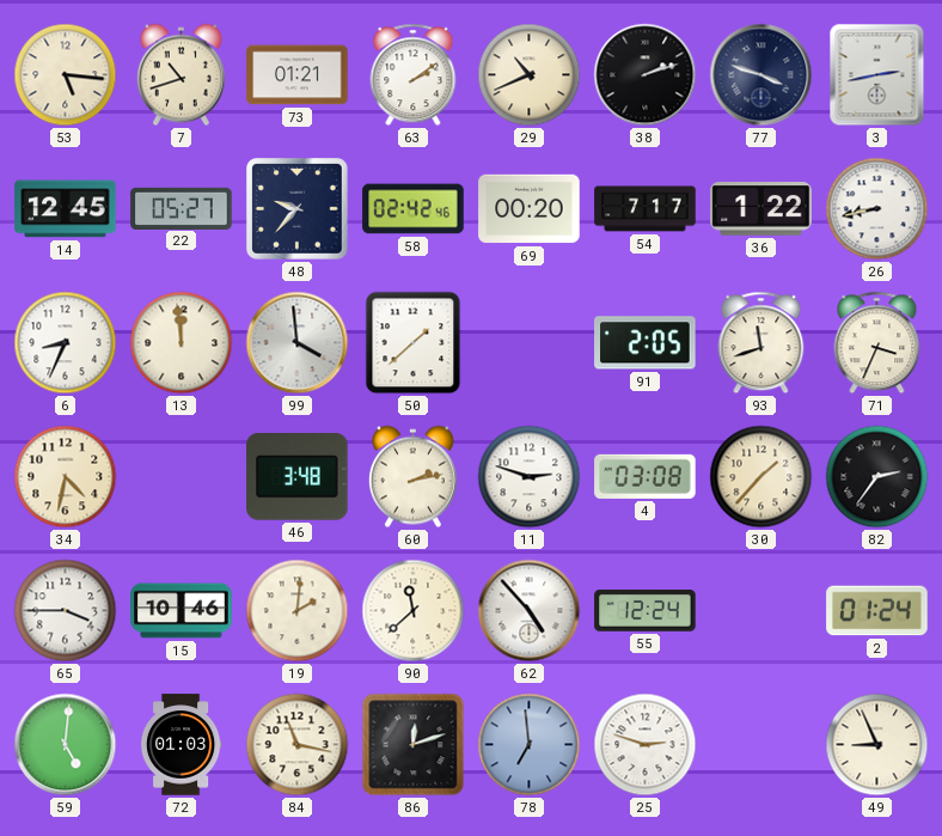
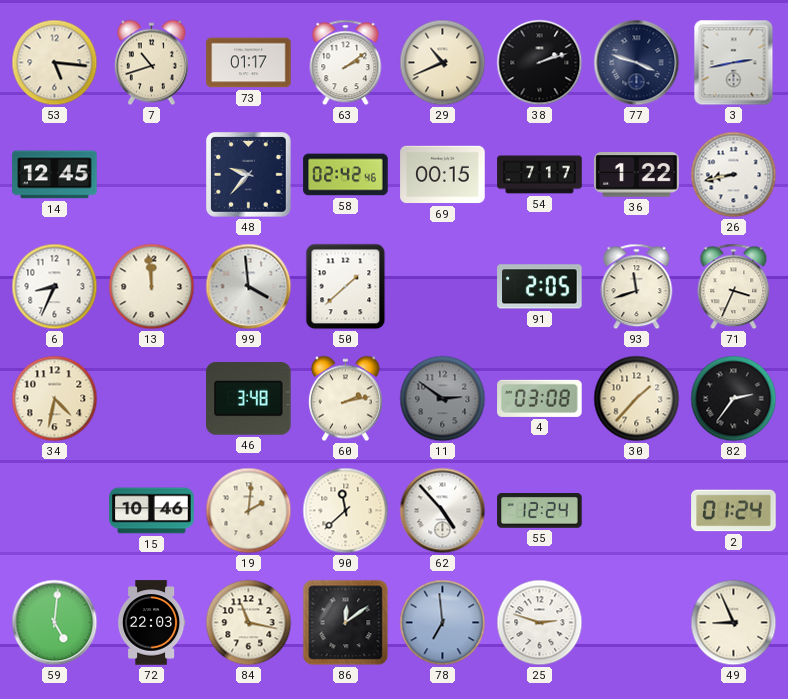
73: 01:21 -> 01:17
22: 05:27 -> none
69: 00:20 -> 00:15
11: 2:48 -> 2:51
11 dial: white -> grey
65: 3:45 -> none
72: 01:03 -> 22:03
86: 12:12 -> 12:09
